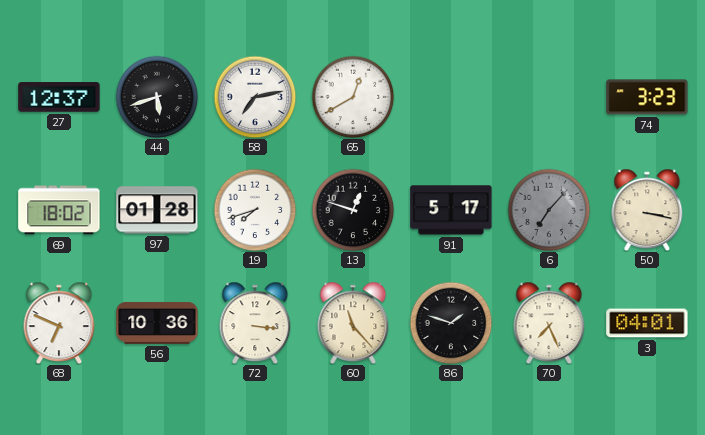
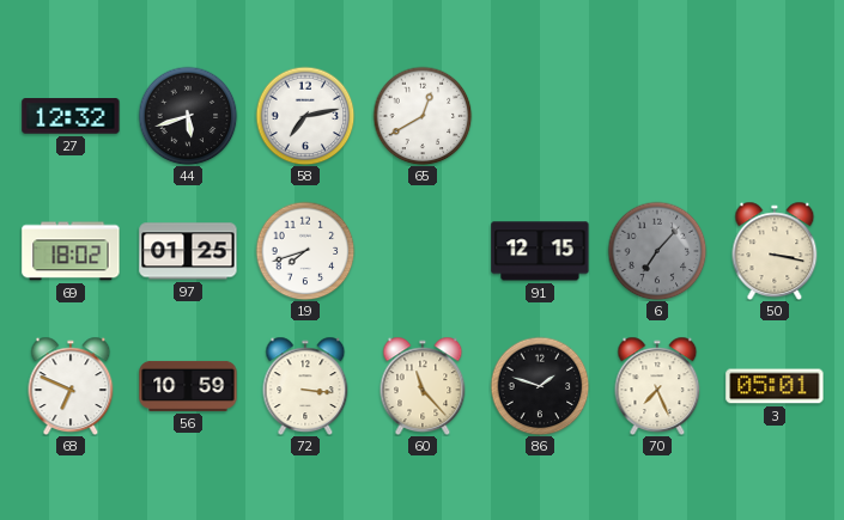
27: 12:37 -> 12:32
74: 3:23 -> none
97: 01:28 -> 01:25
13: 12:48 -> none
91: 5:17 -> 12:15
56: 10:36 -> 10:59
3: 04:01 -> 05:01
